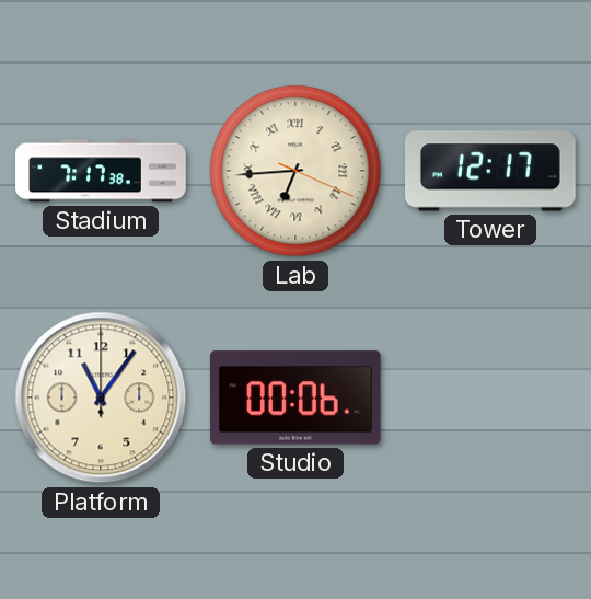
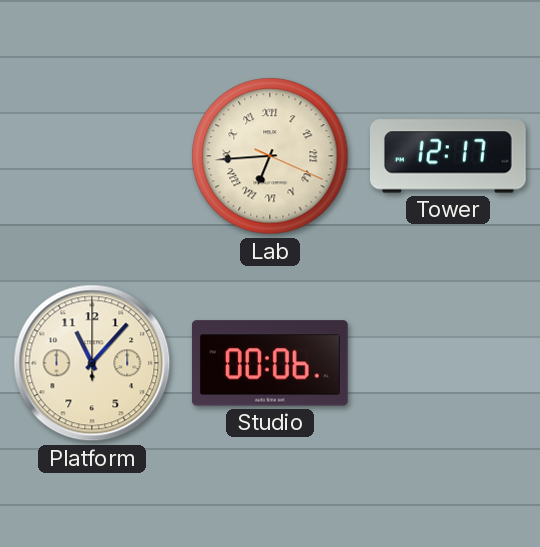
Stadium: 7:17 -> none
Platform: 11:06 -> 11:07
